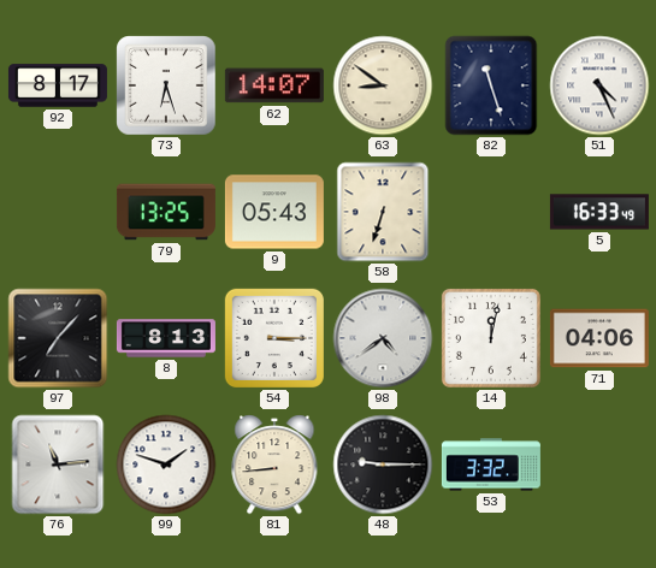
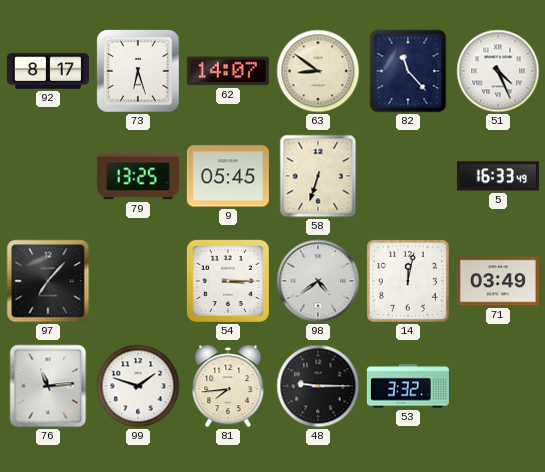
82: 11:27 -> 11:23
9: 05:43 -> 05:45
8: 8:13 -> none
71: 04:06 -> 03:49
81: 8:44 -> 7:44
